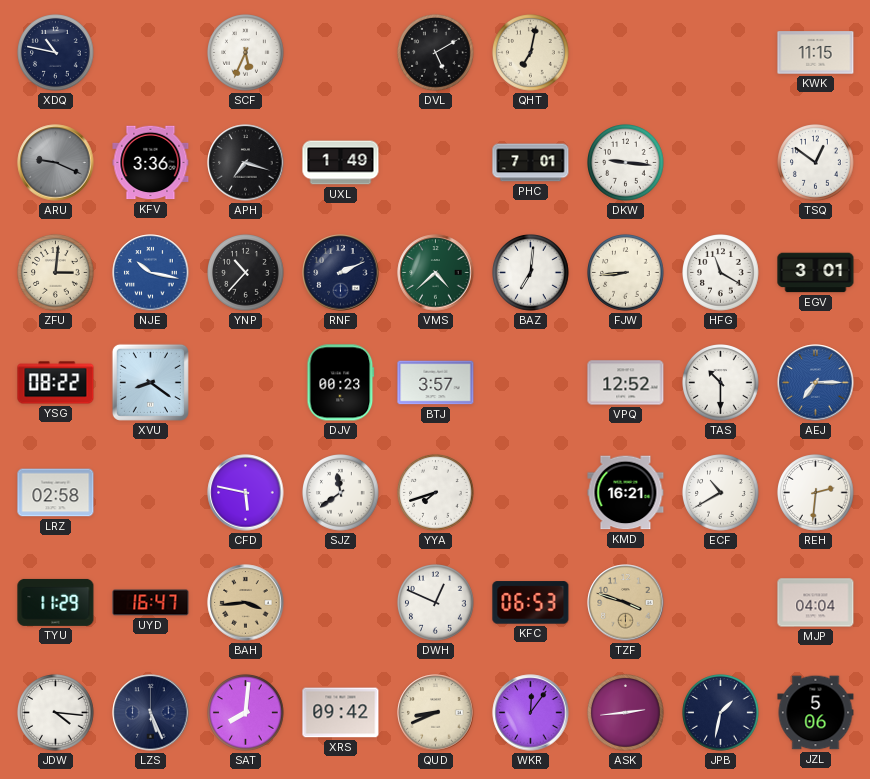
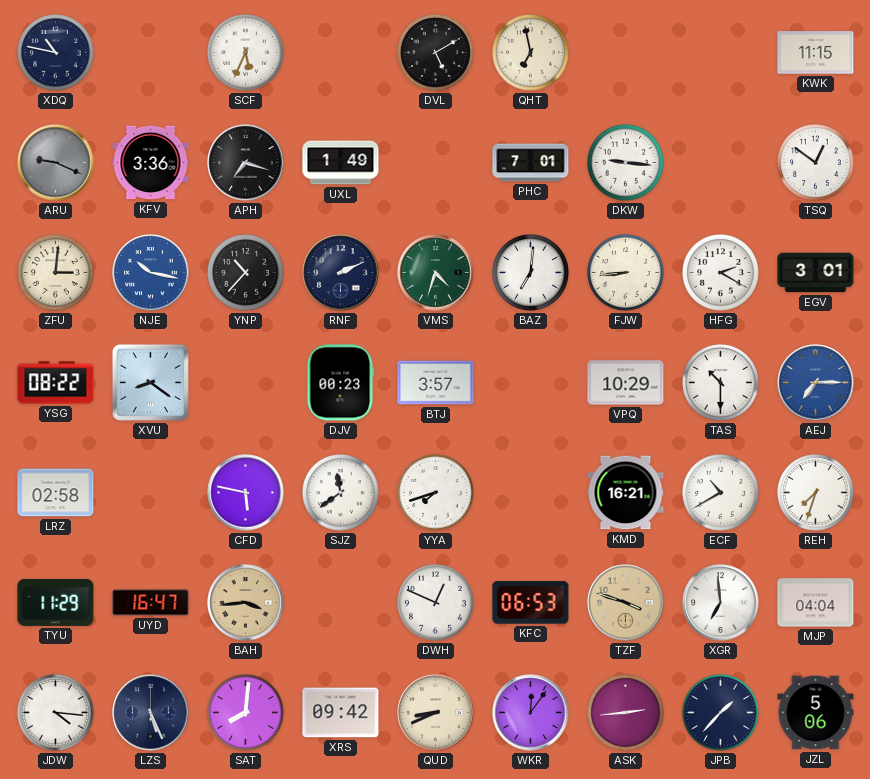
QHT: 7:02 -> 6:58
VMS: 4:38 -> 4:33
HFG: 11:20 -> 2:20
VPQ: 12:52 -> 10:29
REH: 2:31 -> 7:33
XGR: none -> 6:59
JPB: 1:32 -> 1:37
